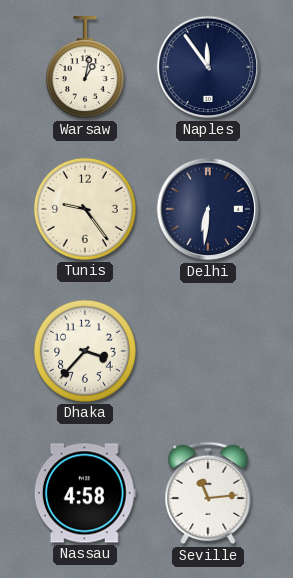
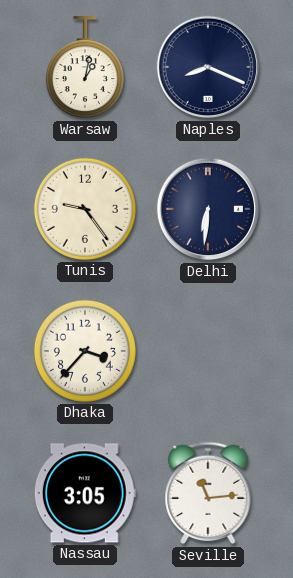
Naples: 11:54 -> 8:19
Nassau: 4:58 -> 3:05
